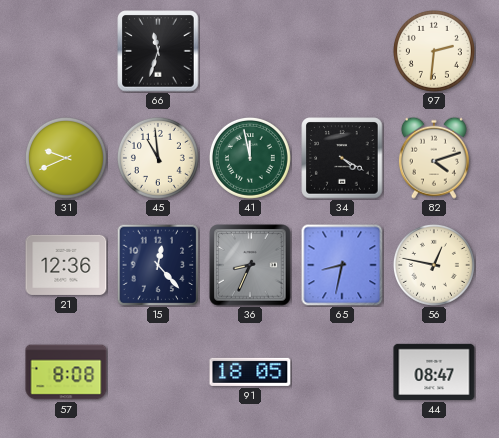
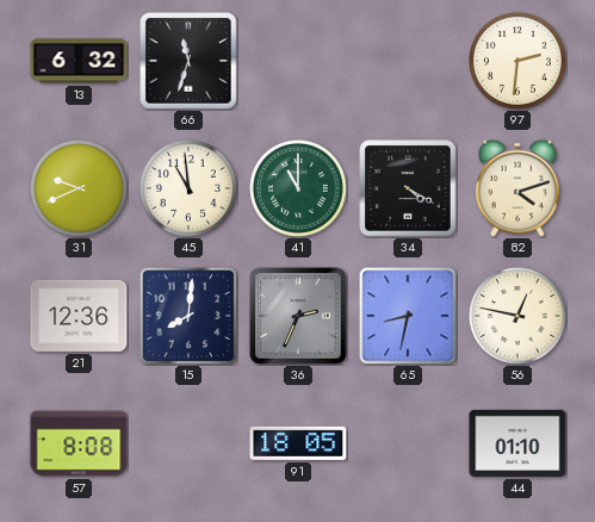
13: none -> 6:32
41: 11:58 -> 11:00
15: 12:23 -> 8:01
36: 8:34 -> 2:34
44: 08:47 -> 01:10
